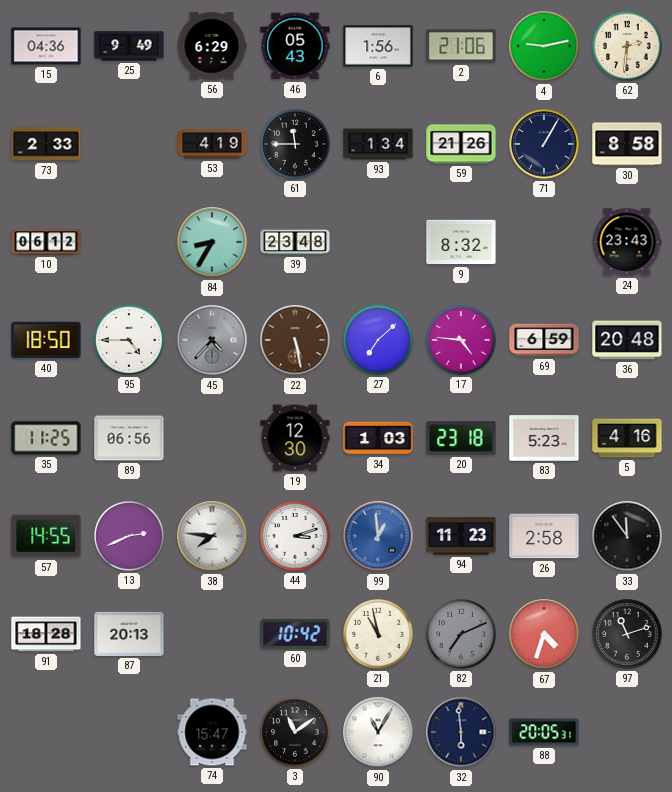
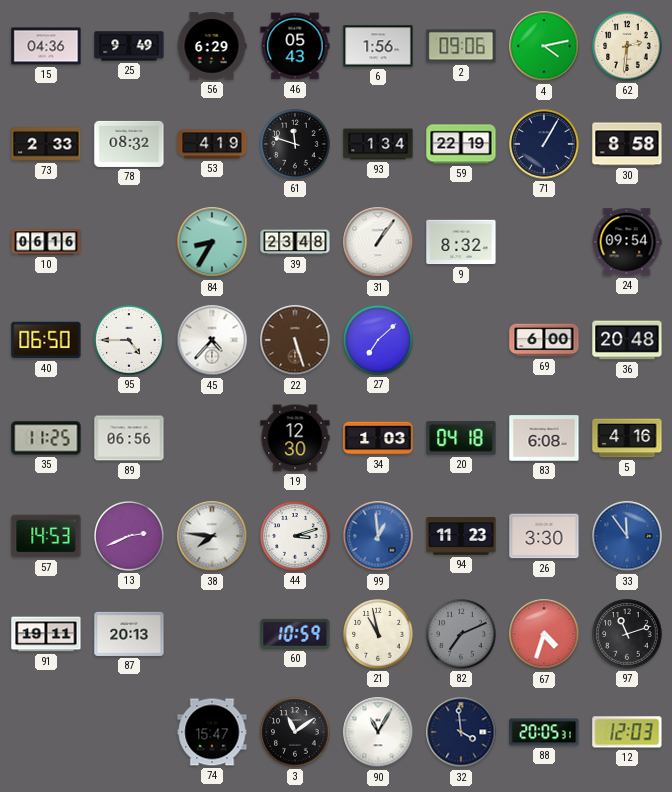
2: 21:06 -> 09:06
4: 9:13 -> 4:13
78: none -> 08:32
61: 11:45 -> 11:48
59: 21:26 -> 22:19
10: 06:12 -> 06:16
31: none -> 1:06
24: 23:43 -> 09:54
40: 18:50 -> 06:50
45 dial: grey -> white
22: 5:28 -> 5:27
17: 4:46 -> none
69: 6:59 -> 6:00
20: 23:18 -> 04:18
83: 5:23 -> 6:08
57: 14:55 -> 14:53
26: 2:58 -> 3:30
33 dial: black -> blue
91: 18:28 -> 19:11
60: 10:42 -> 10:59
32: 5:59 -> 3:59
12: none -> 12:03
